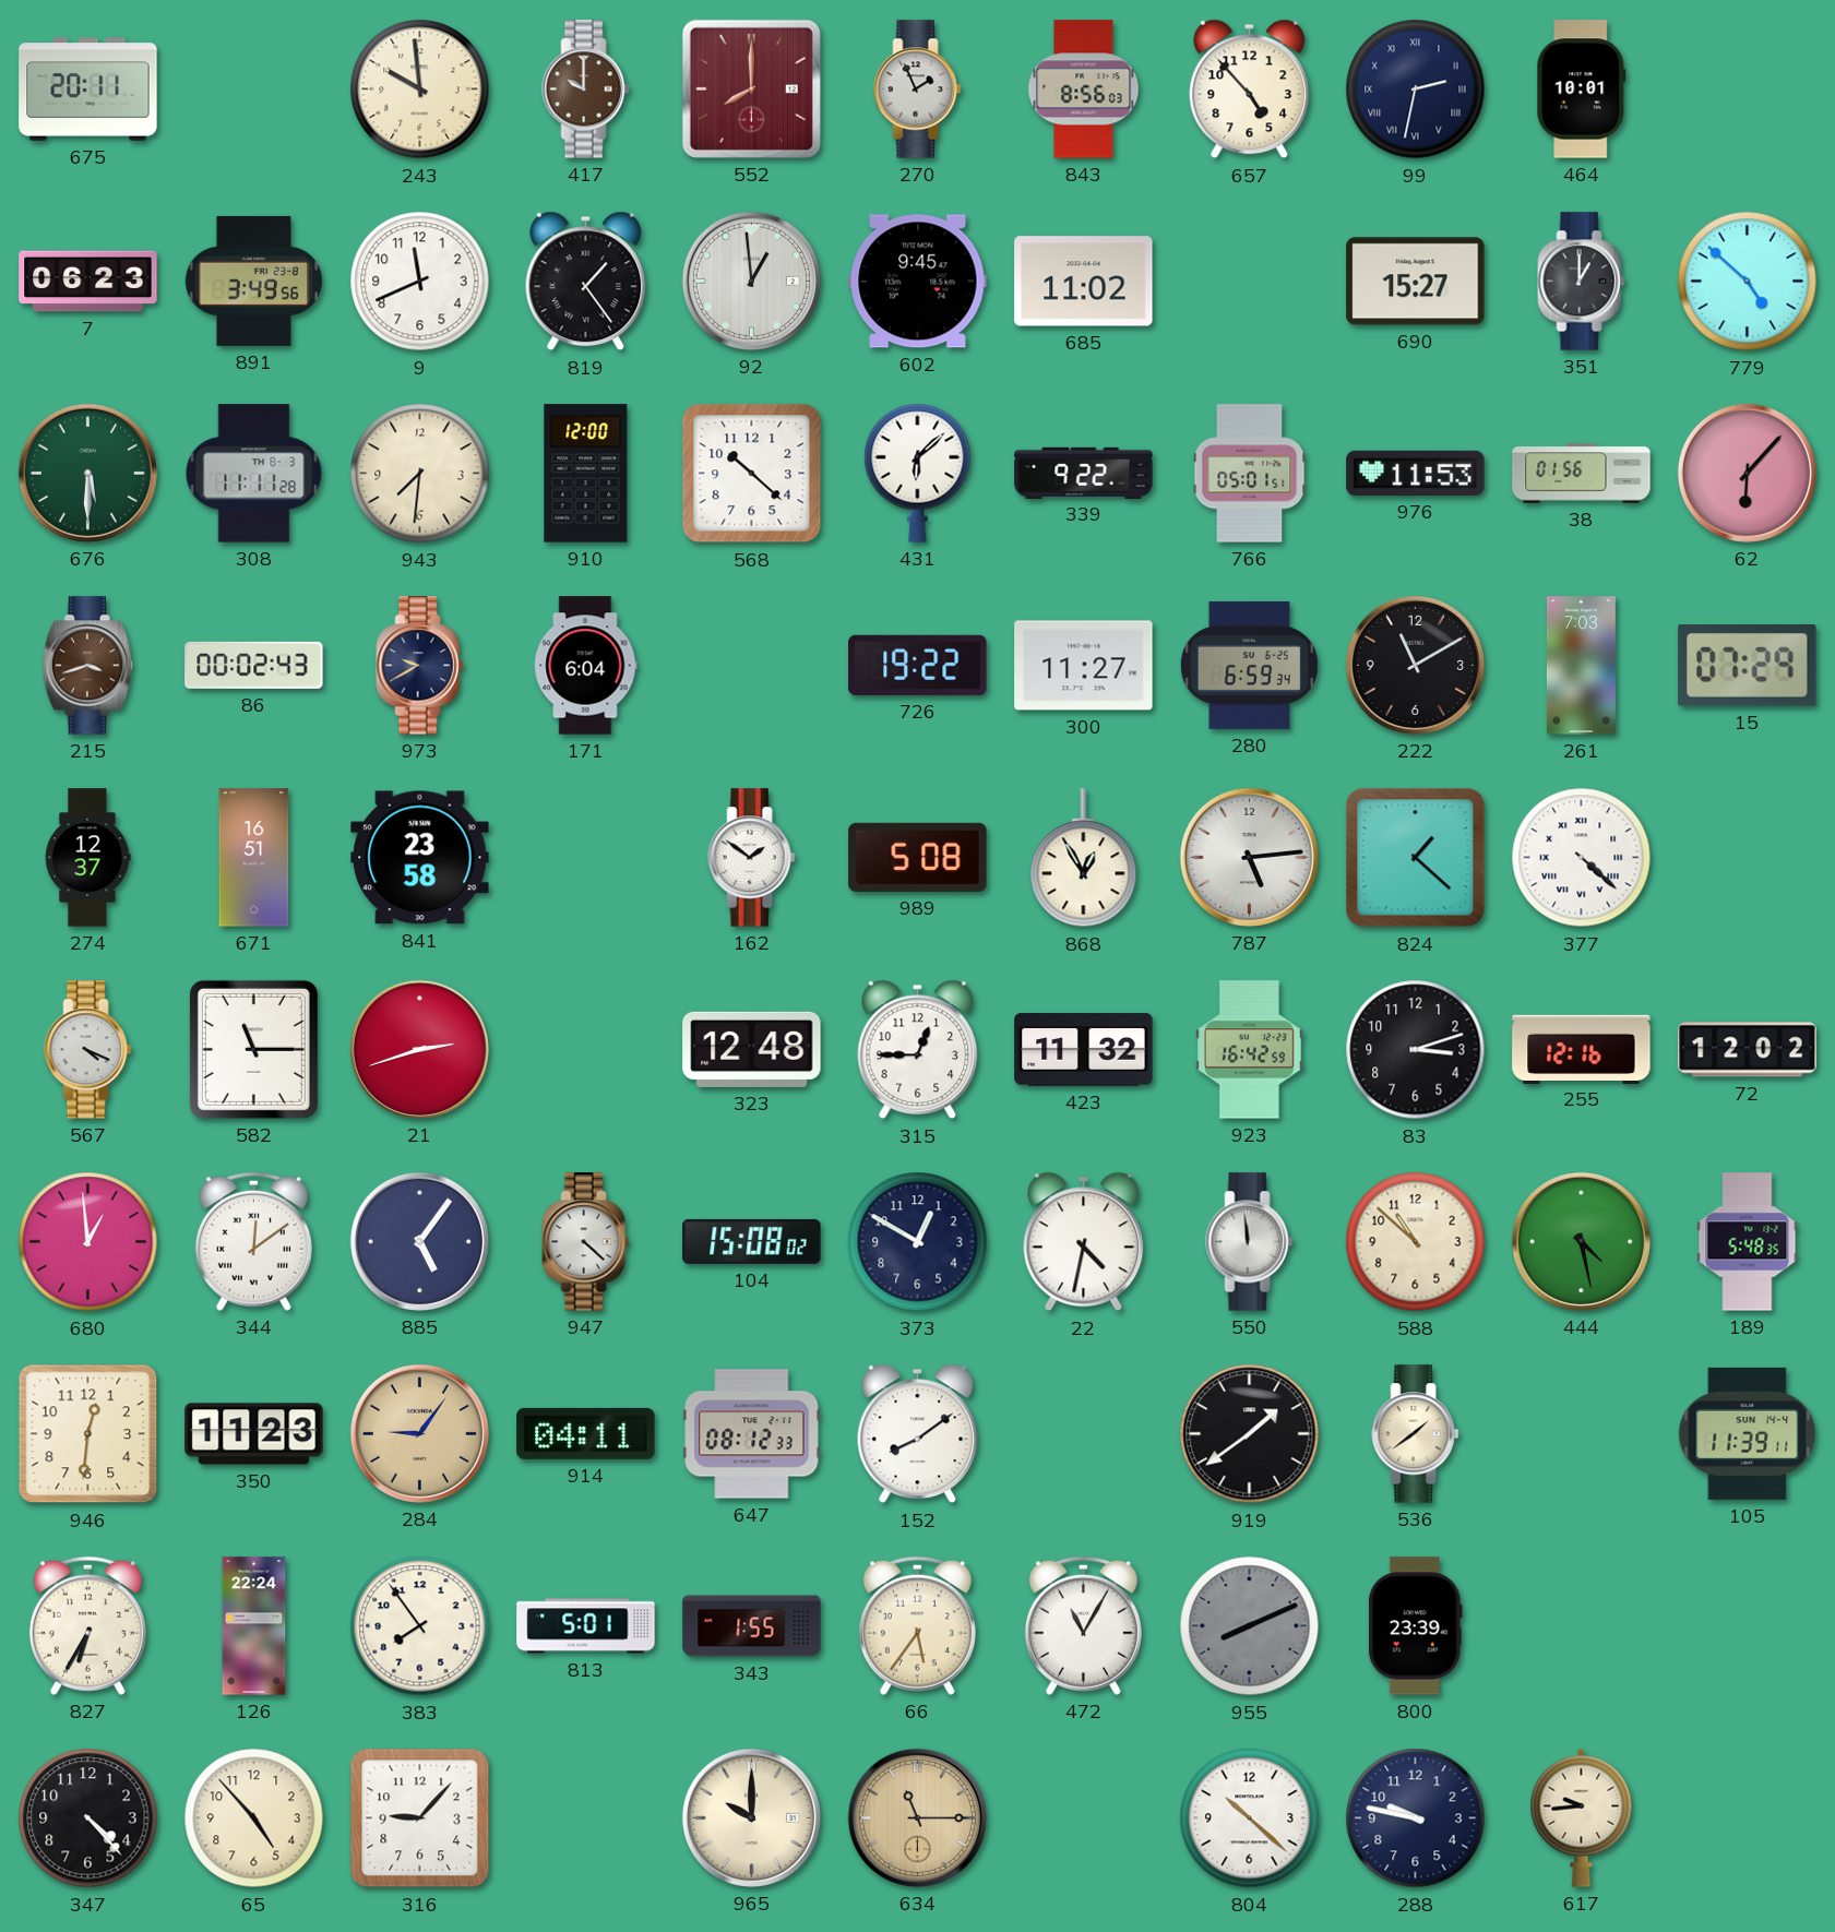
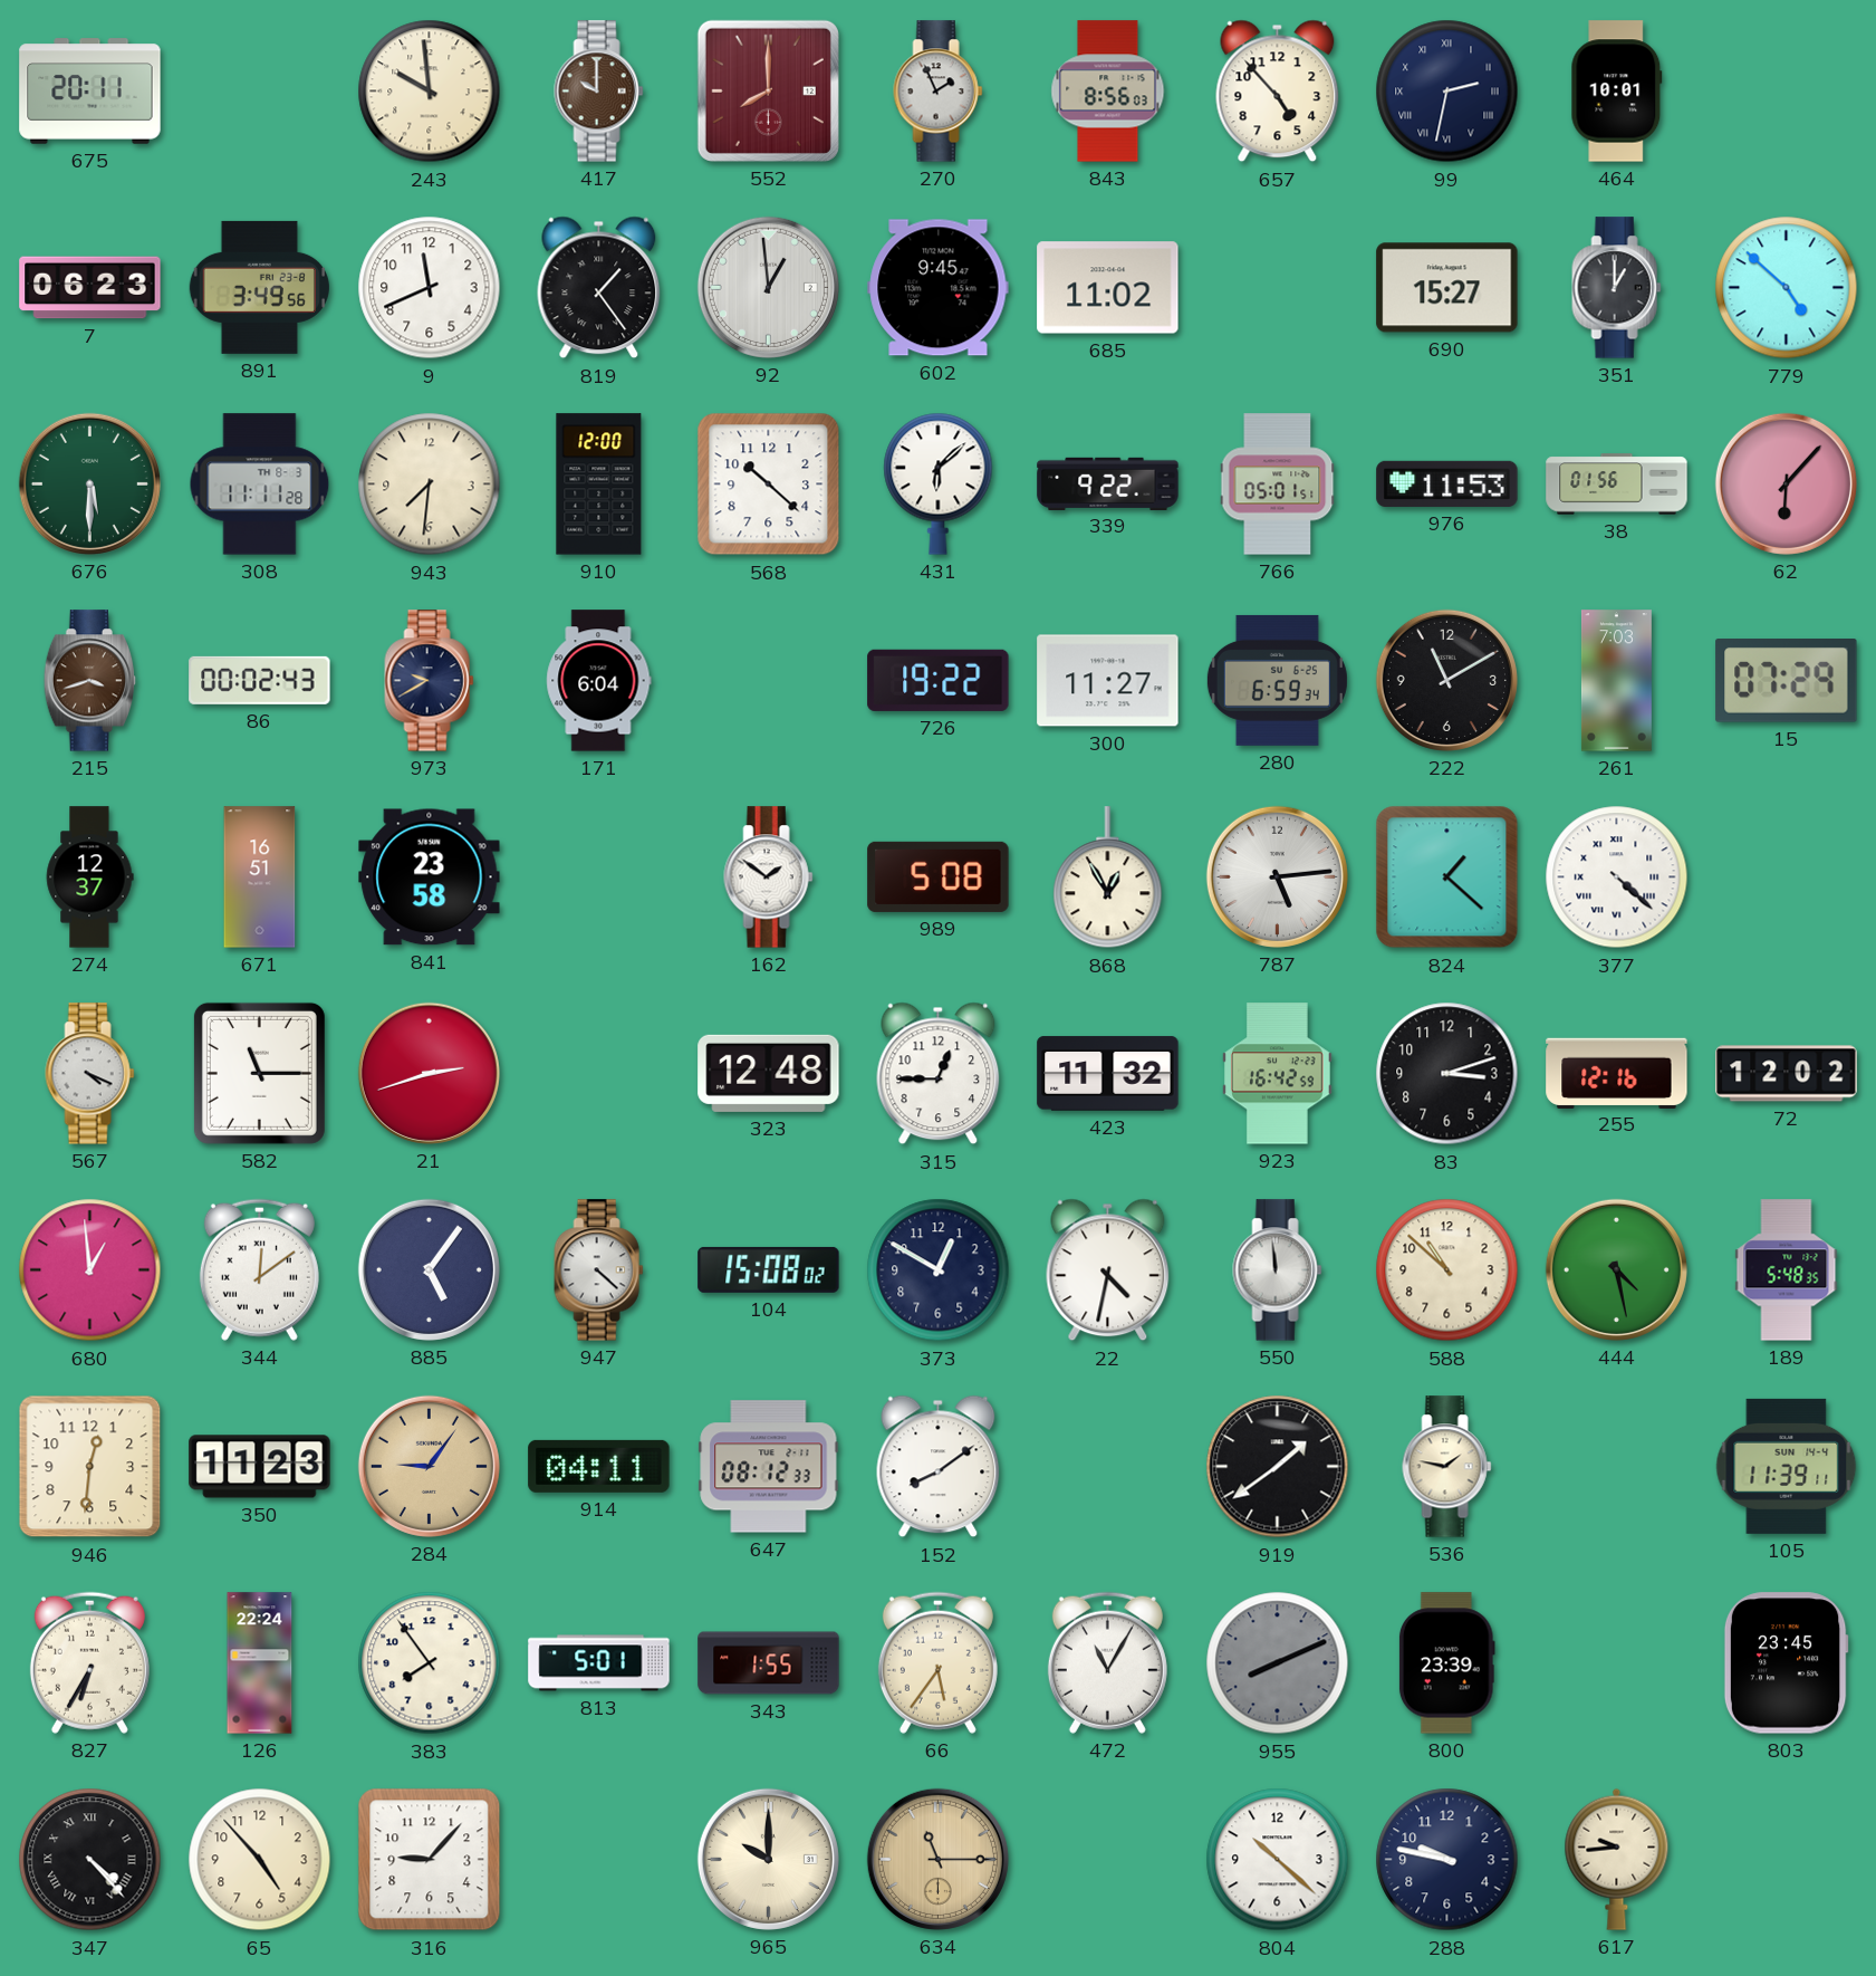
536: 1:39 -> 1:47
803: none -> 23:45
347 numerals: Arabic -> Roman
